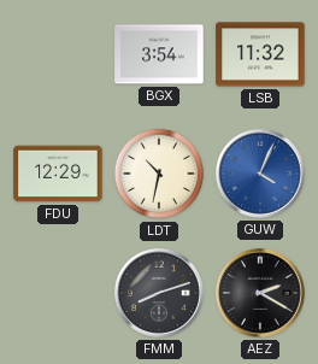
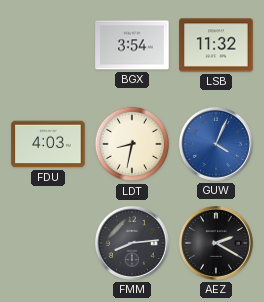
FDU: 12:29 -> 4:03
LDT: 10:32 -> 8:32
FMM: 8:12 -> 8:14
